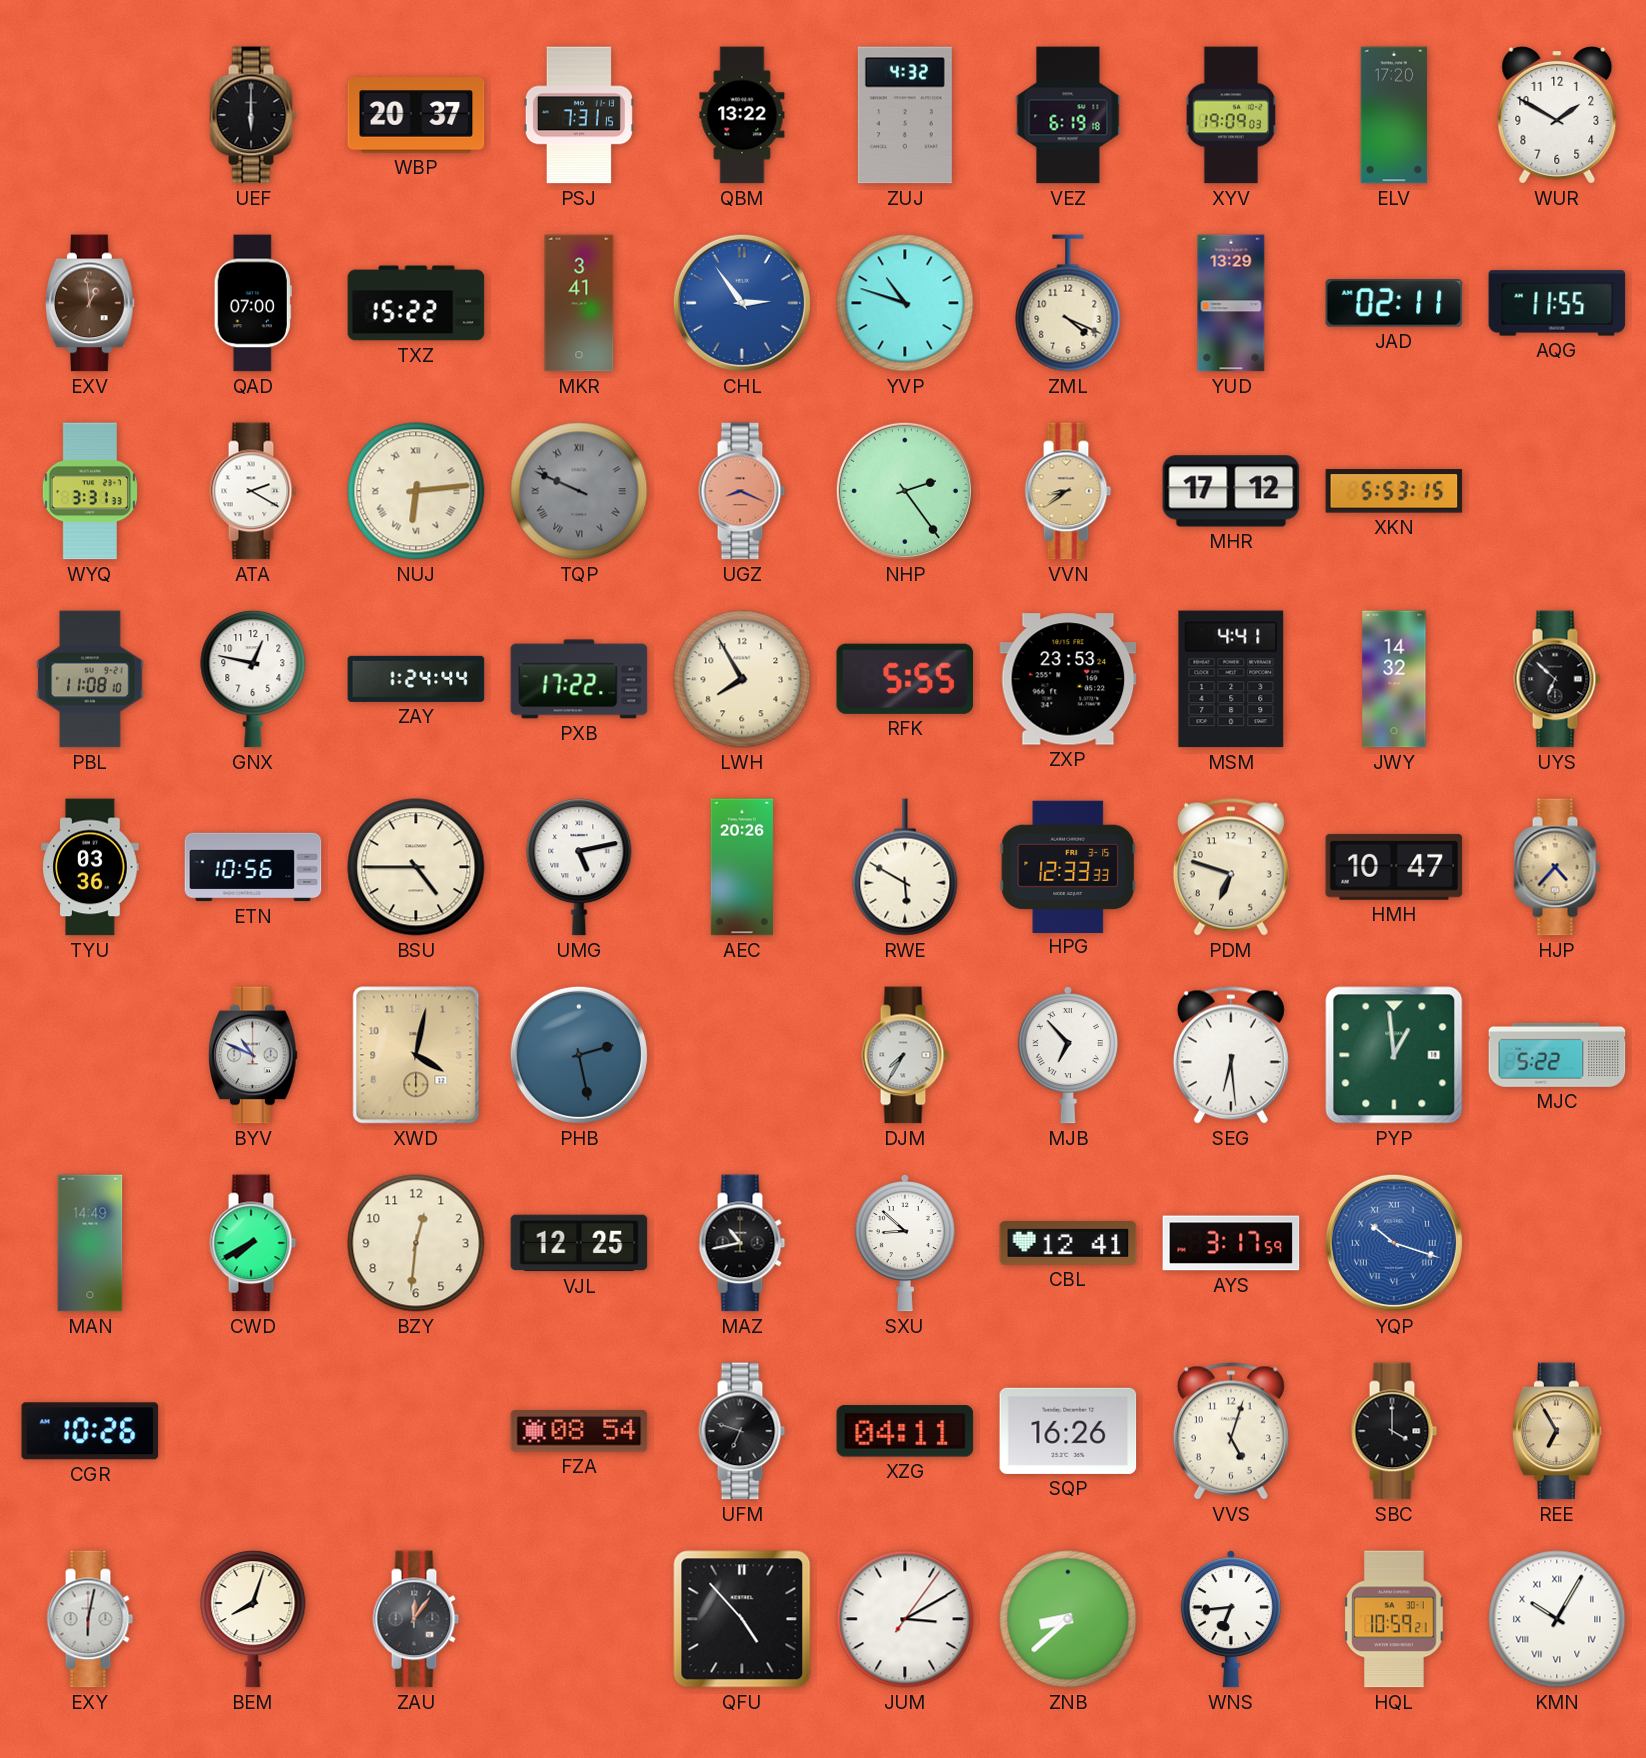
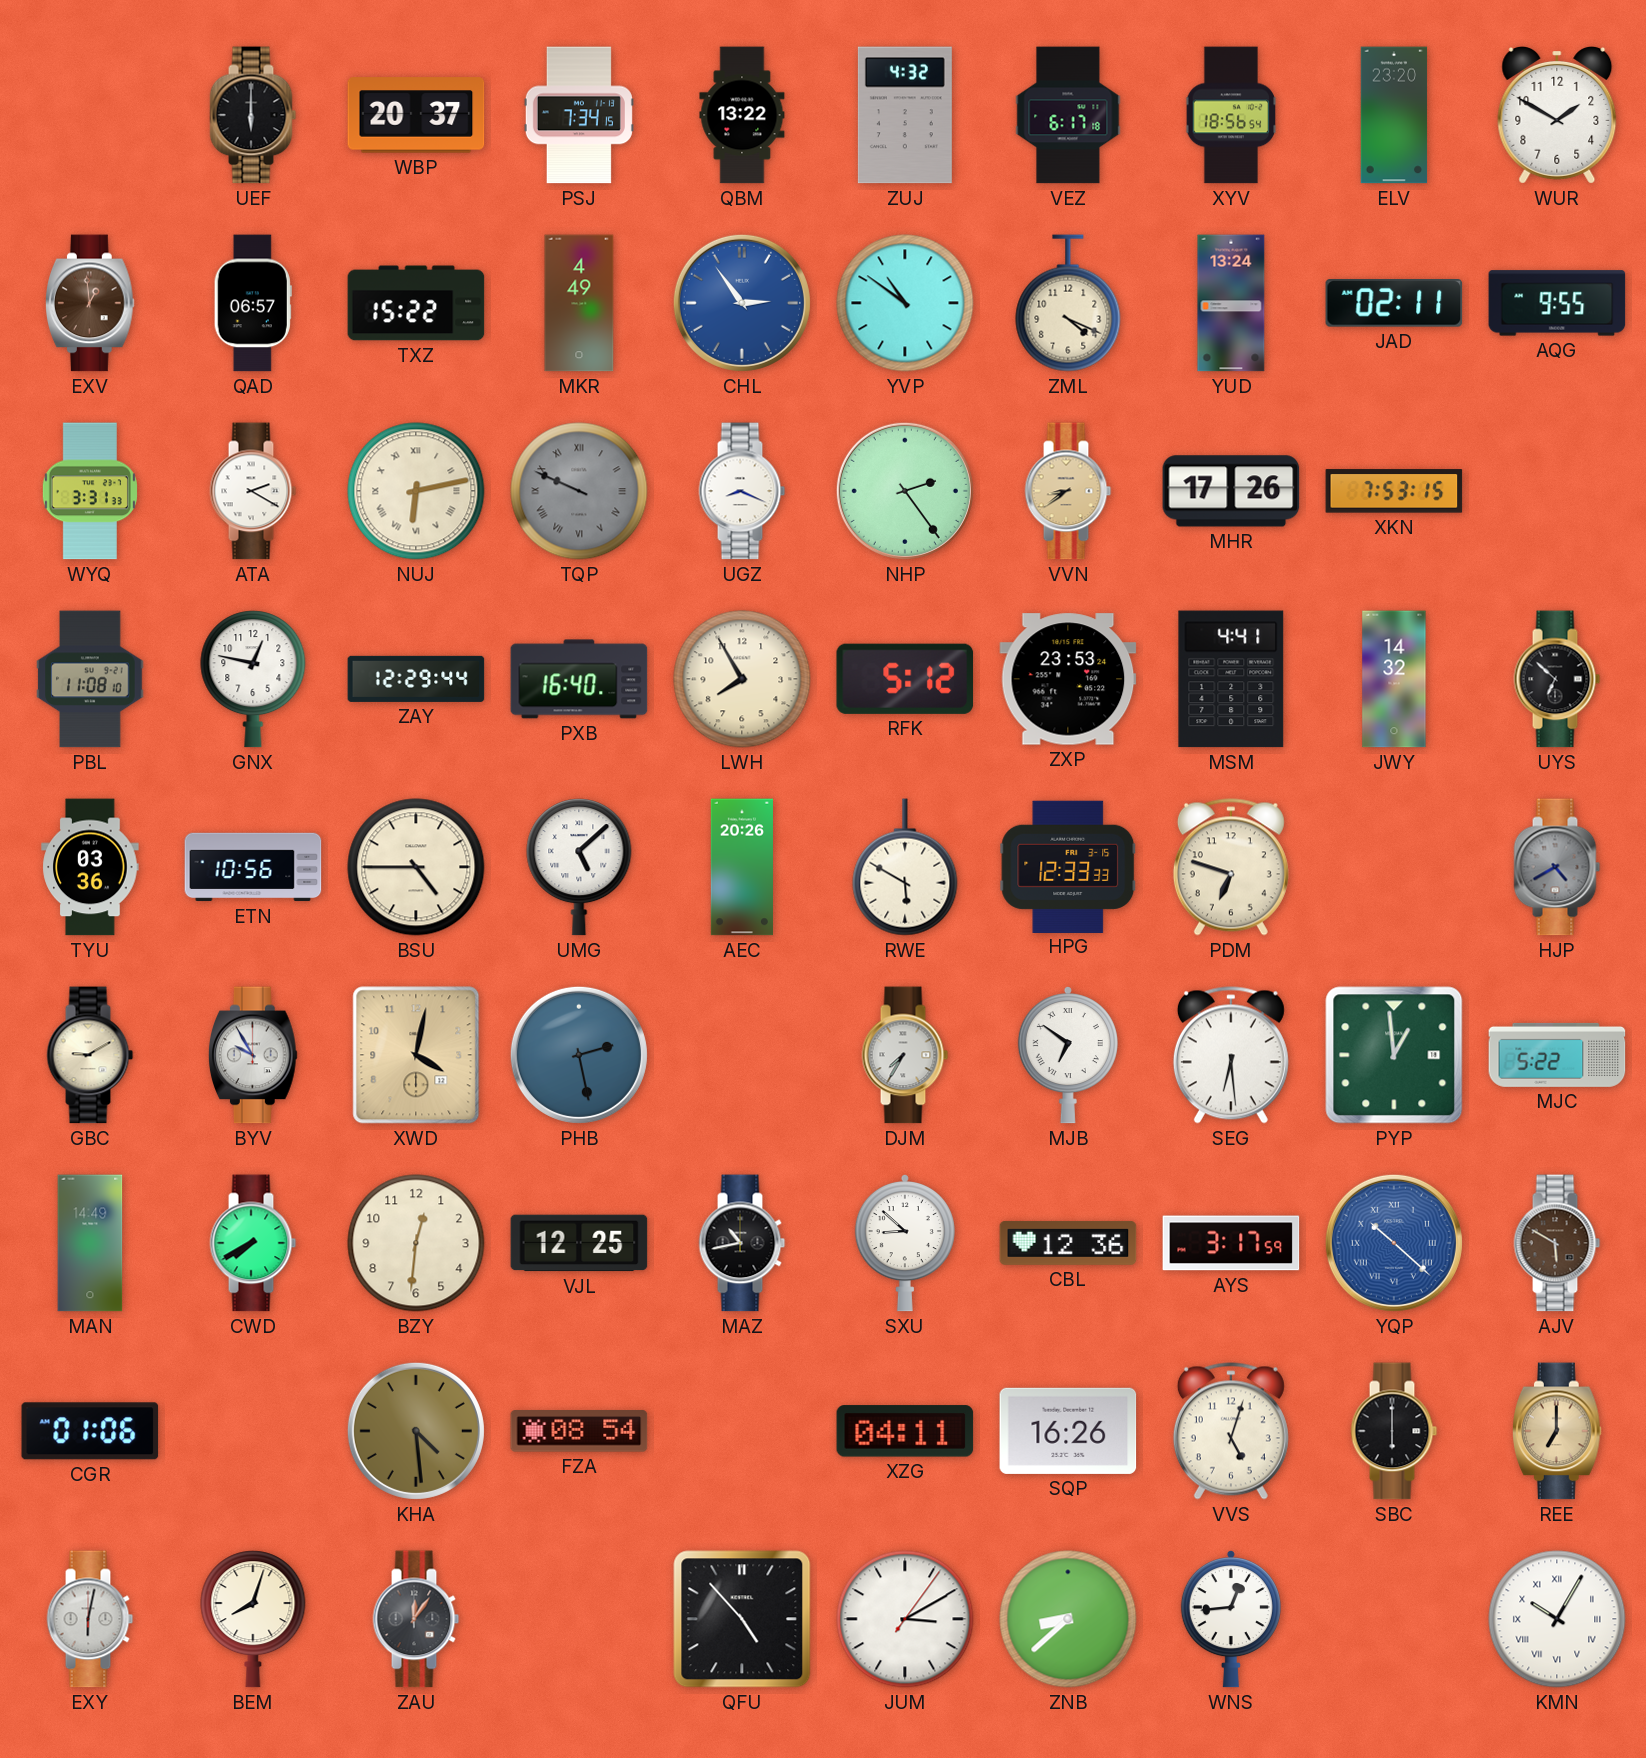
PSJ: 7:31 -> 7:34
VEZ: 6:19 -> 6:17
XYV: 19:09 -> 18:56
ELV: 17:20 -> 23:20
QAD: 07:00 -> 06:57
MKR: 3:41 -> 4:49
YVP: 10:48 -> 10:51
YUD: 13:29 -> 13:24
AQG: 11:55 -> 9:55
NUJ: 6:14 -> 6:13
UGZ dial: salmon -> white
MHR: 17:12 -> 17:26
XKN: 5:53 -> 7:53
ZAY: 1:24 -> 12:29
PXB: 17:22 -> 16:40
RFK: 5:55 -> 5:12
UMG: 5:13 -> 5:08
HMH: 10:47 -> none
HJP: 4:37 -> 4:40
HJP dial: champagne -> grey
GBC: none -> 9:10
BYV: 10:49 -> 9:55
MJB: 6:53 -> 6:51
CBL: 12:41 -> 12:36
YQP: 10:18 -> 10:22
AJV: none -> 5:50
CGR: 10:26 -> 01:06
KHA: none -> 4:29
UFM: 6:48 -> none
SBC: 4:00 -> 6:00
REE: 6:55 -> 7:00
WNS: 6:44 -> 12:44
HQL: 10:59 -> none
